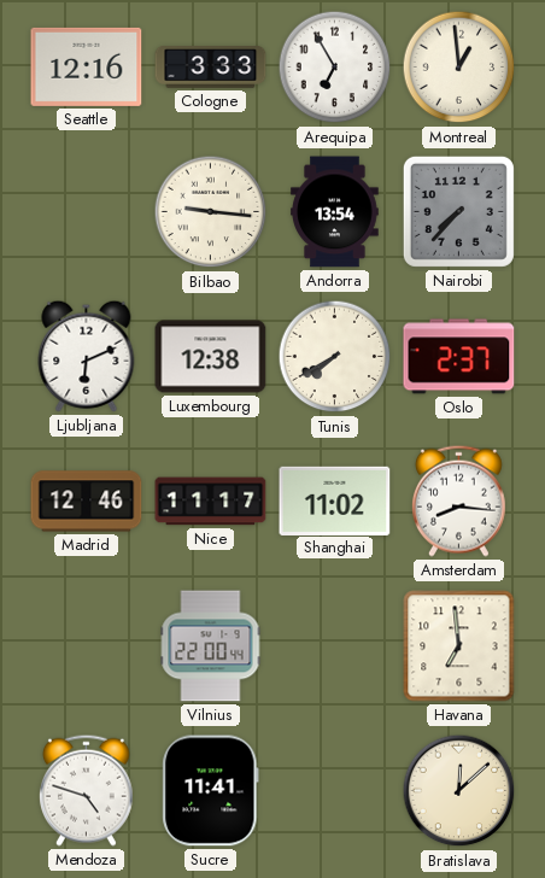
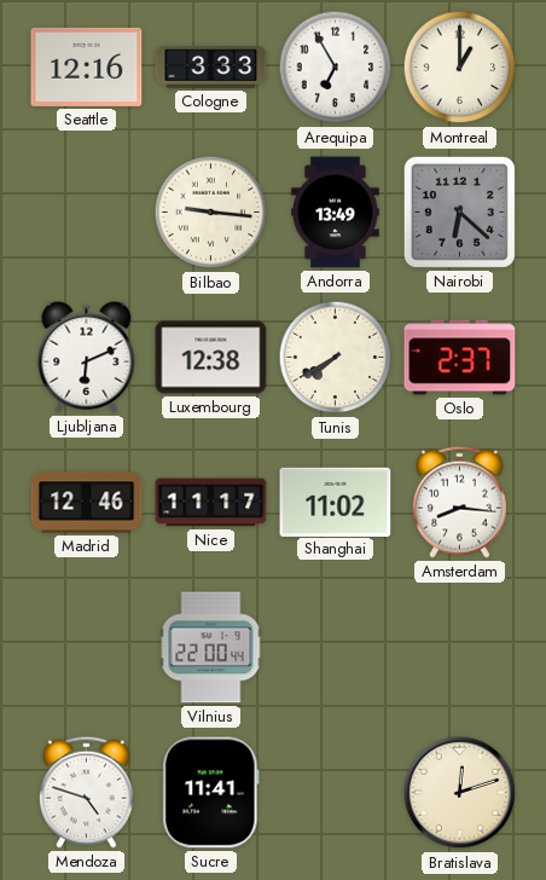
Montreal: 12:59 -> 1:00
Andorra: 13:54 -> 13:49
Nairobi: 7:37 -> 6:22
Havana: 6:59 -> none
Bratislava: 12:08 -> 12:12
